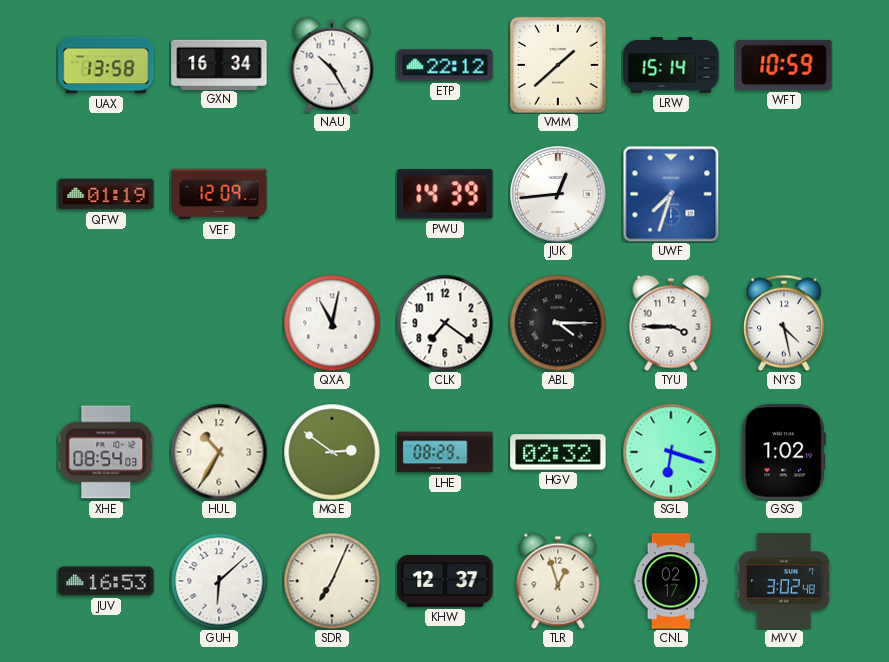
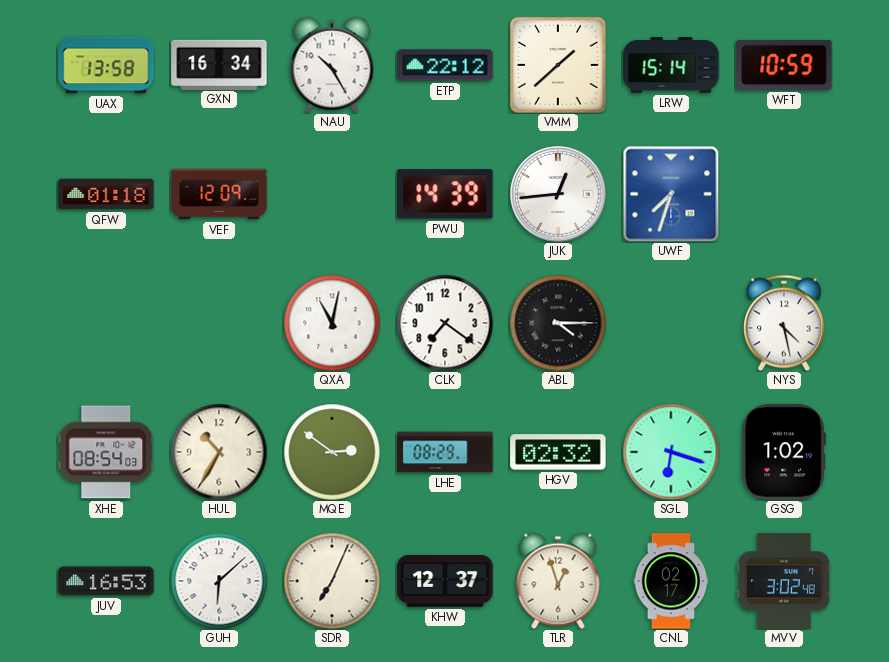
QFW: 01:19 -> 01:18
TYU: 3:45 -> none
